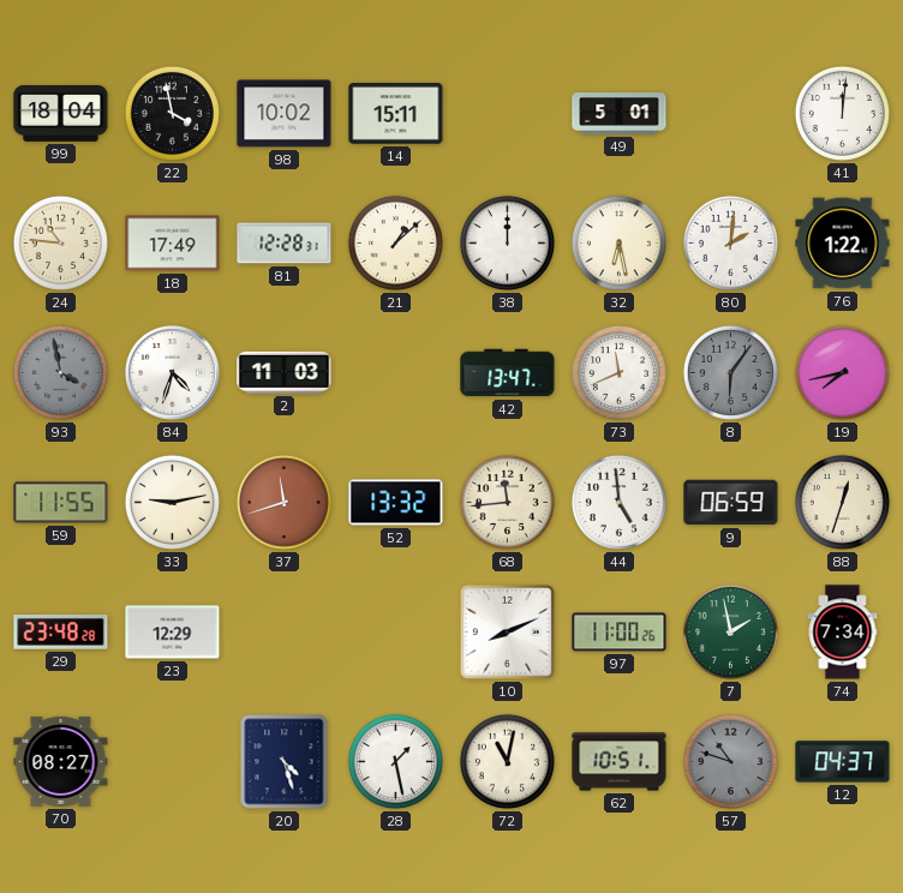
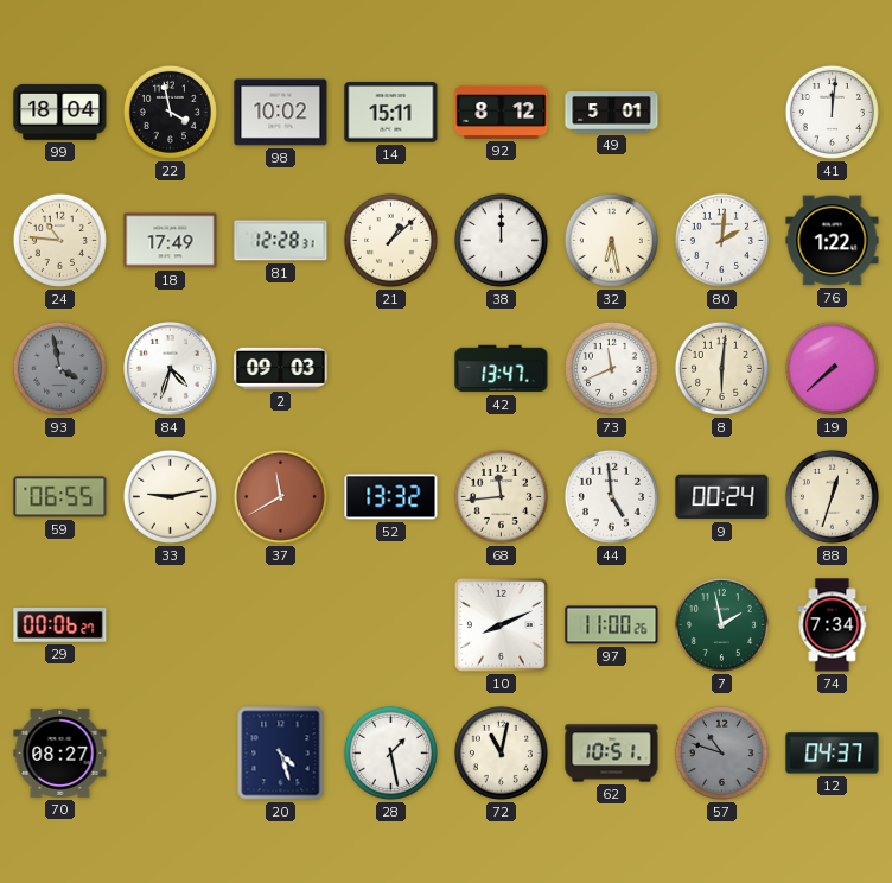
92: none -> 8:12
2: 11:03 -> 09:03
8: 6:06 -> 6:01
8 dial: grey -> cream
19: 7:43 -> 7:38
59: 11:55 -> 06:55
37: 11:42 -> 11:40
9: 06:59 -> 00:24
29: 23:48 -> 00:06
23: 12:29 -> none
